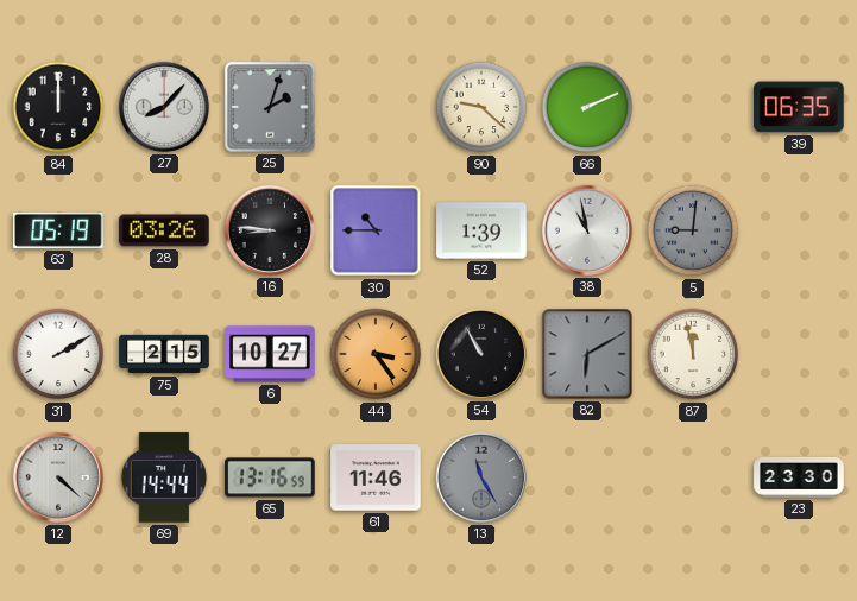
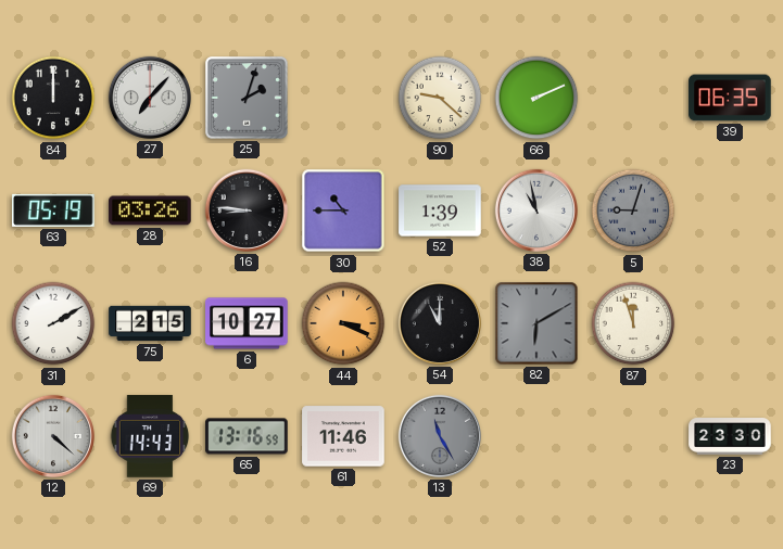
27: 8:07 -> 7:07
5: 9:01 -> 9:03
44: 3:24 -> 3:19
54: 10:55 -> 11:00
87: 11:58 -> 11:57
69: 14:44 -> 14:43
